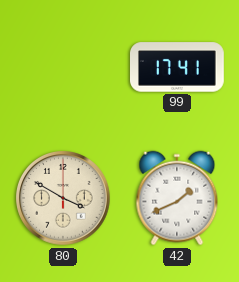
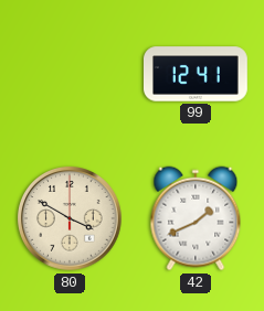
99: 17:41 -> 12:41
